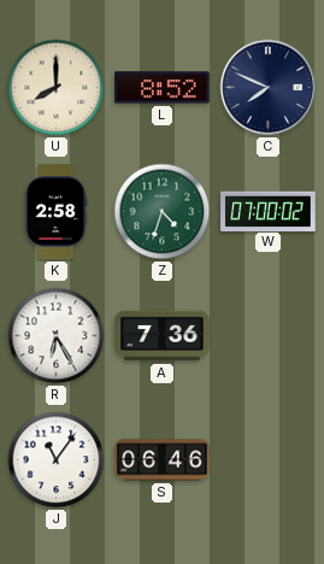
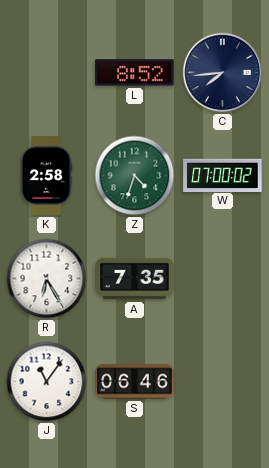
U: 8:00 -> none
C: 7:49 -> 7:44
A: 7:36 -> 7:35
